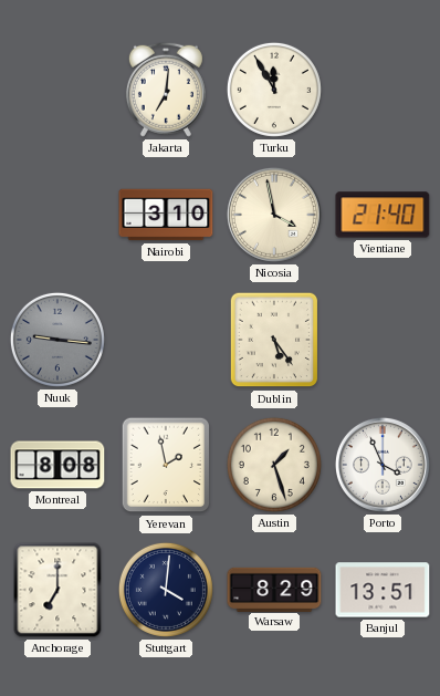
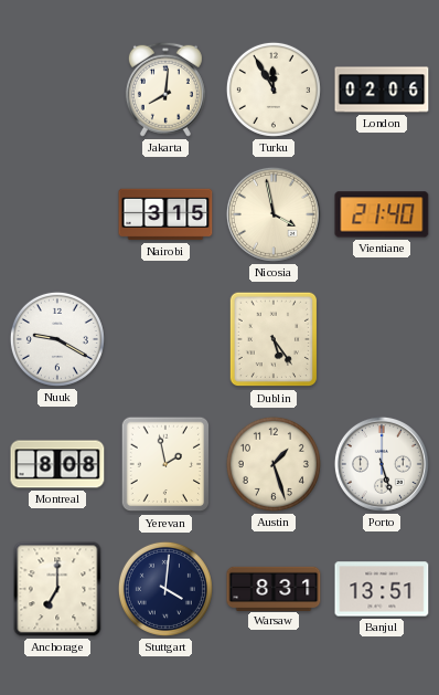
Jakarta: 7:01 -> 8:01
London: none -> 02:06
Nairobi: 3:10 -> 3:15
Nuuk: 9:16 -> 9:20
Nuuk dial: grey -> white
Porto: 3:56 -> 5:27
Warsaw: 8:29 -> 8:31
